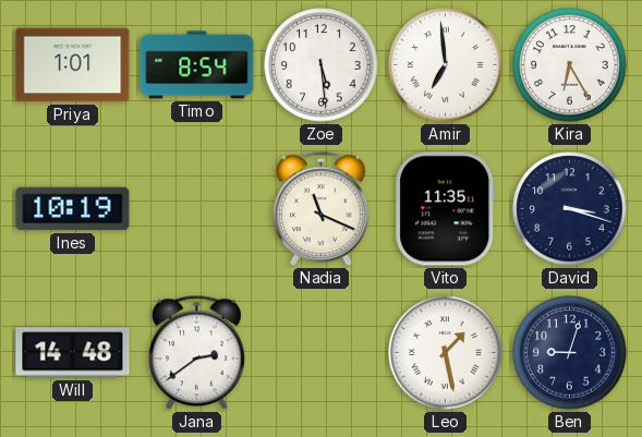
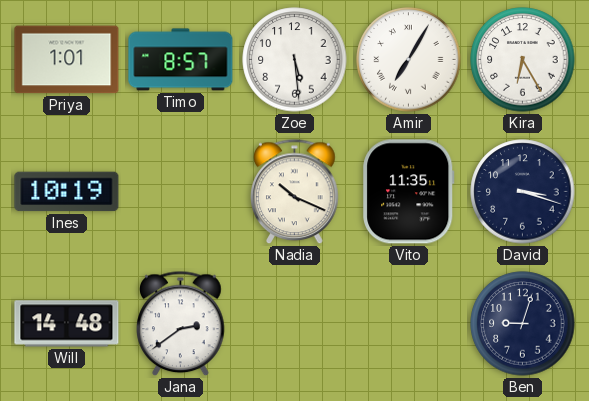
Timo: 8:54 -> 8:57
Amir: 6:59 -> 7:05
Nadia: 11:19 -> 10:19
Leo: 1:28 -> none
